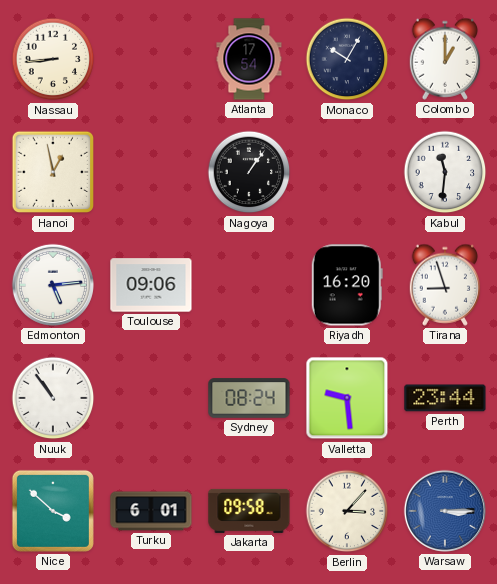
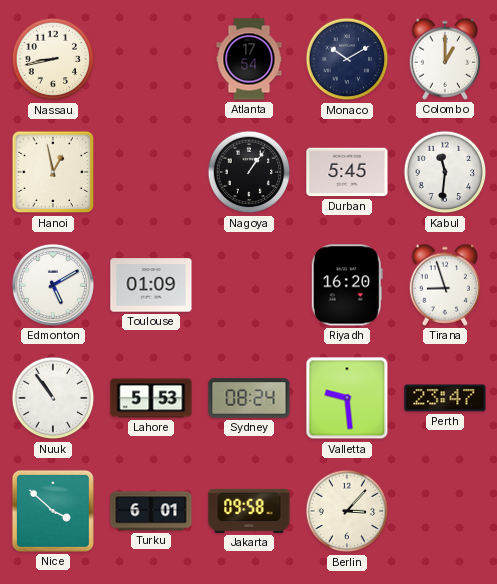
Nassau: 8:44 -> 8:43
Monaco: 10:05 -> 10:10
Durban: none -> 5:45
Edmonton: 5:14 -> 5:10
Toulouse: 09:06 -> 01:09
Lahore: none -> 5:53
Perth: 23:44 -> 23:47
Warsaw: 3:15 -> none
